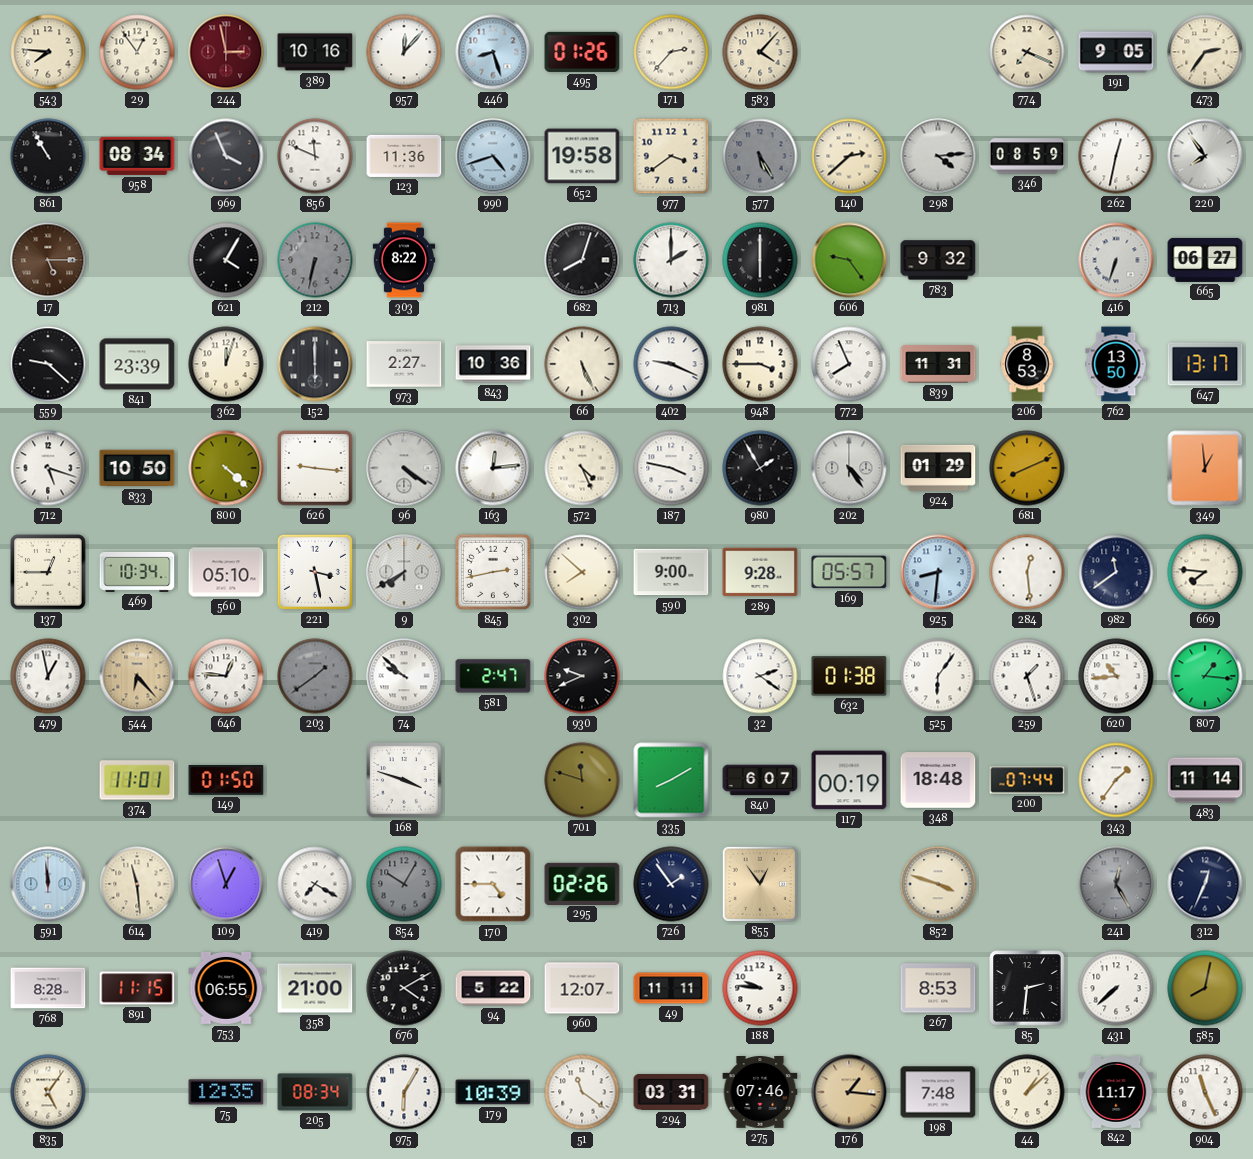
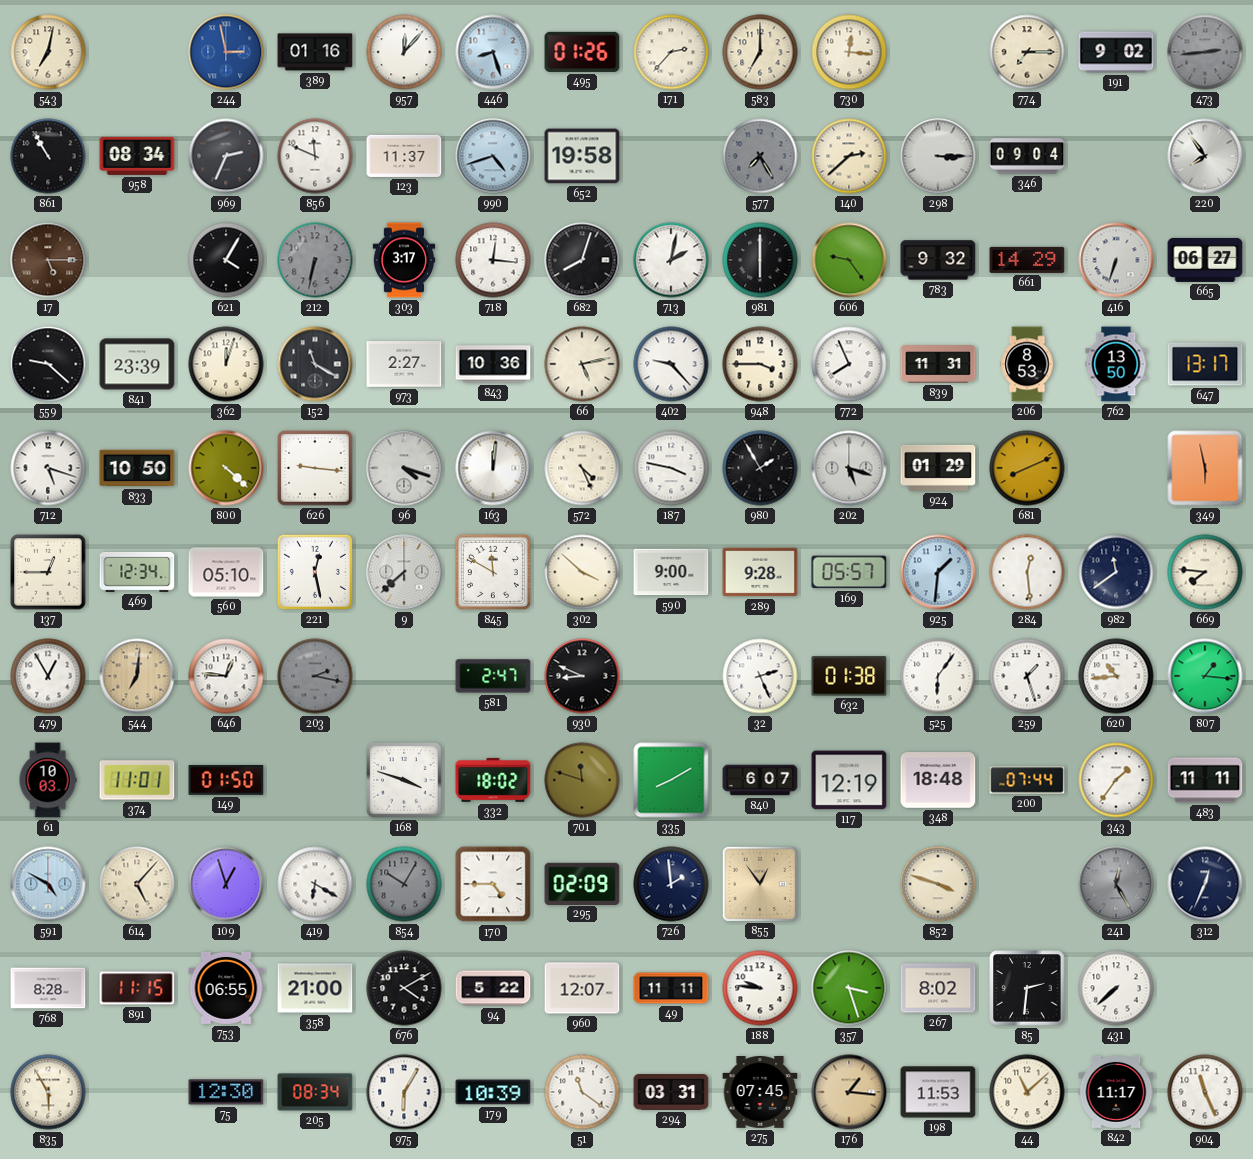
543: 7:46 -> 7:02
29: 12:54 -> none
244 dial: burgundy -> blue
389: 10:16 -> 01:16
583: 4:07 -> 7:00
730: none -> 12:16
774: 7:19 -> 7:15
191: 9:05 -> 9:02
473: 2:36 -> 2:44
473 dial: cream -> grey
969: 3:56 -> 2:34
123: 11:36 -> 11:37
977: 3:39 -> none
577: 5:25 -> 7:25
298: 4:14 -> 3:15
346: 08:59 -> 09:04
262: 12:32 -> none
303: 8:22 -> 3:17
718: none -> 12:16
713: 2:00 -> 2:02
661: none -> 14:29
152: 6:00 -> 11:20
66: 5:26 -> 5:13
402: 9:19 -> 9:23
96: 4:21 -> 4:18
163: 12:14 -> 12:01
202: 4:24 -> 5:18
349: 12:59 -> 5:58
469: 10:34 -> 12:34
221: 3:28 -> 12:28
9: 7:40 -> 7:38
845: 2:43 -> 11:50
302: 7:52 -> 3:52
925: 8:31 -> 1:31
479: 12:58 -> 12:55
544: 6:23 -> 7:01
203: 1:39 -> 2:17
74: 9:52 -> none
930: 9:41 -> 8:49
32: 2:21 -> 2:26
61: none -> 10:03
332: none -> 18:02
117: 00:19 -> 12:19
483: 11:14 -> 11:11
591: 11:59 -> 4:50
614: 11:29 -> 5:07
419: 7:20 -> 6:20
295: 02:26 -> 02:09
726: 1:54 -> 1:59
357: none -> 3:27
267: 8:53 -> 8:02
585: 8:02 -> none
835: 5:06 -> 5:55
75: 12:35 -> 12:30
275: 07:46 -> 07:45
198: 7:48 -> 11:53
44: 1:08 -> 11:08
